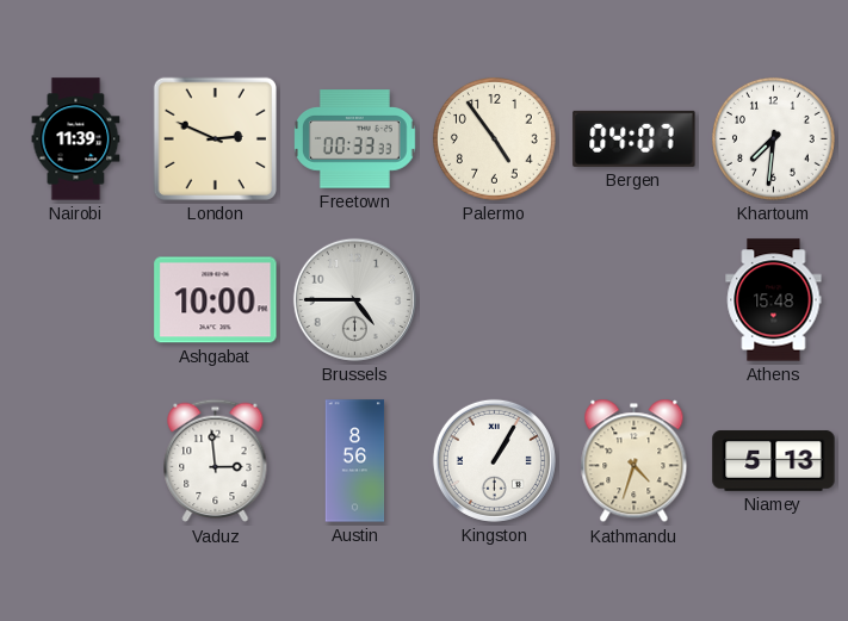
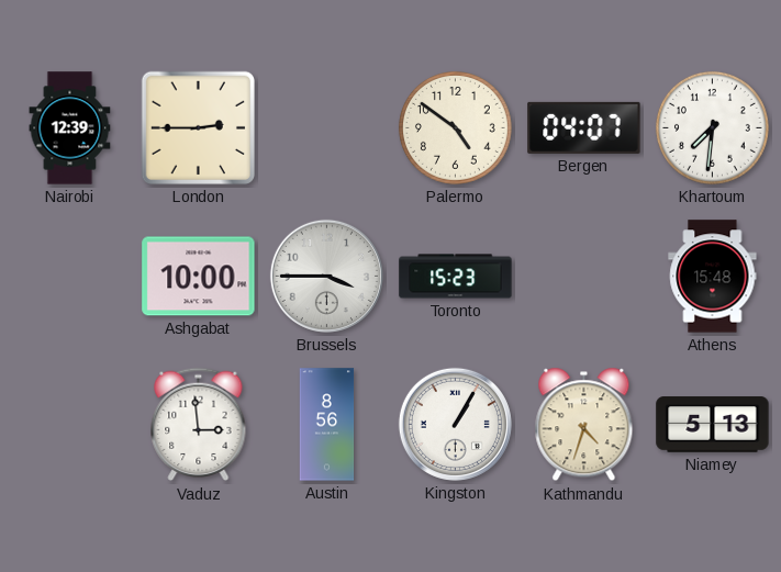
Nairobi: 11:39 -> 12:39
London: 2:49 -> 2:45
Freetown: 00:33 -> none
Palermo: 4:54 -> 4:51
Brussels: 4:45 -> 3:45
Toronto: none -> 15:23
